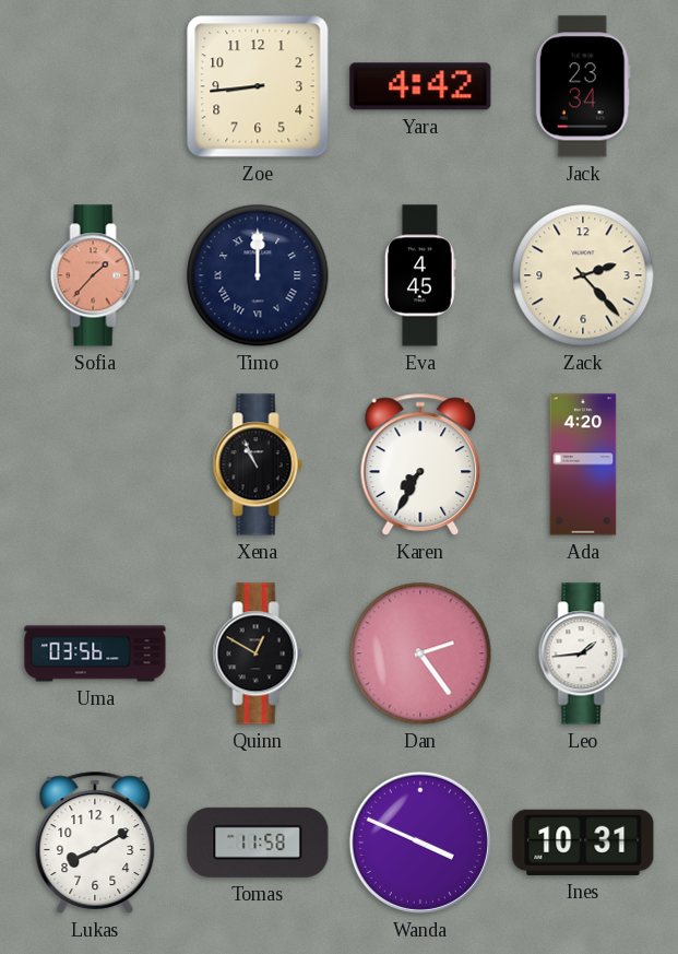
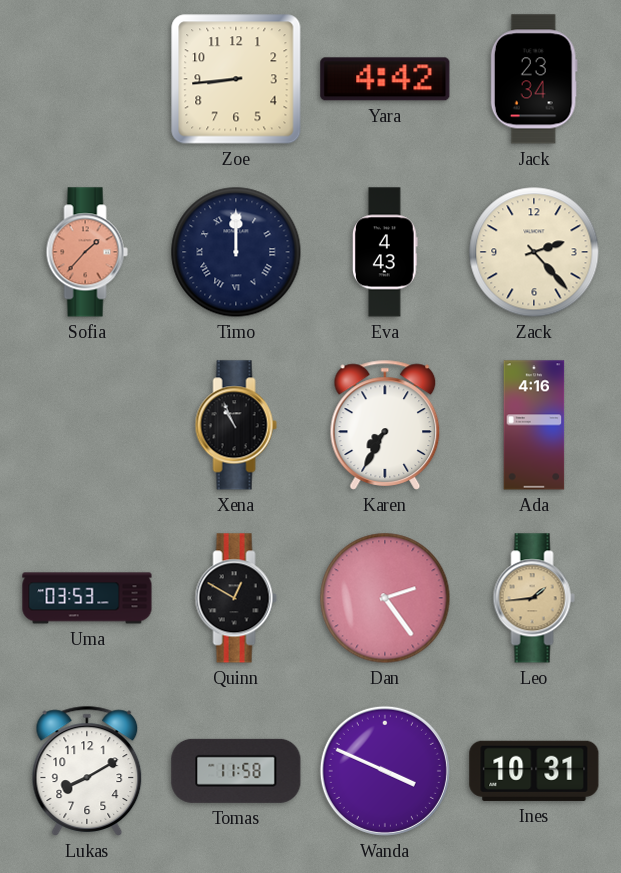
Eva: 4:45 -> 4:43
Ada: 4:20 -> 4:16
Uma: 03:56 -> 03:53
Leo dial: white -> champagne
